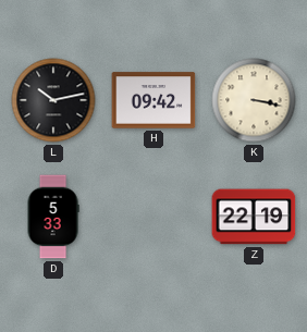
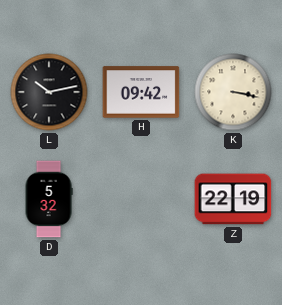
D: 5:33 -> 5:32
